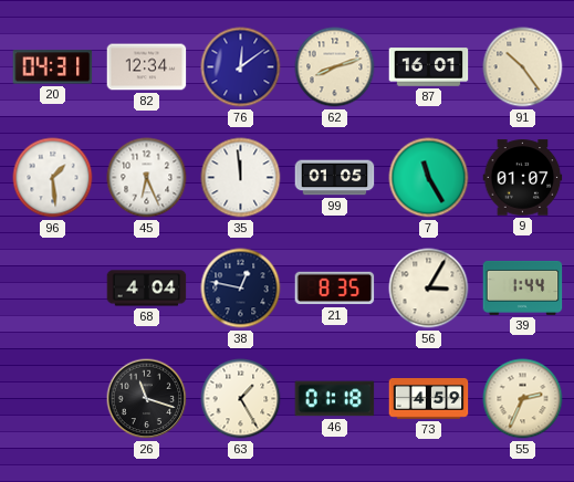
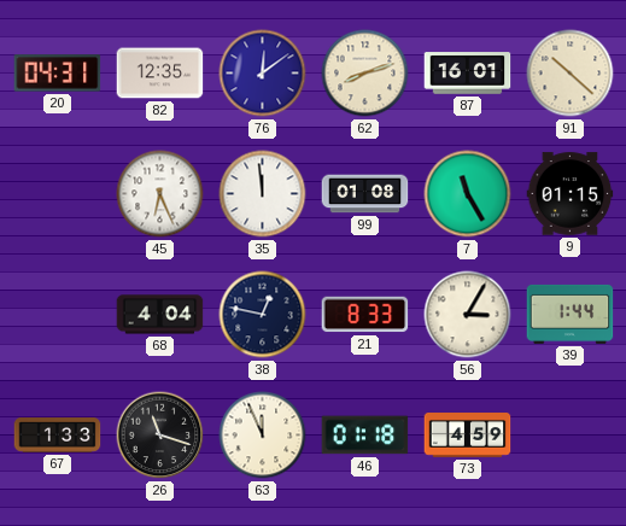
82: 12:34 -> 12:35
91: 10:24 -> 10:22
96: 1:29 -> none
99: 01:05 -> 01:08
9: 01:07 -> 01:15
21: 8:35 -> 8:33
67: none -> 1:33
63: 1:25 -> 11:56
55: 2:34 -> none
